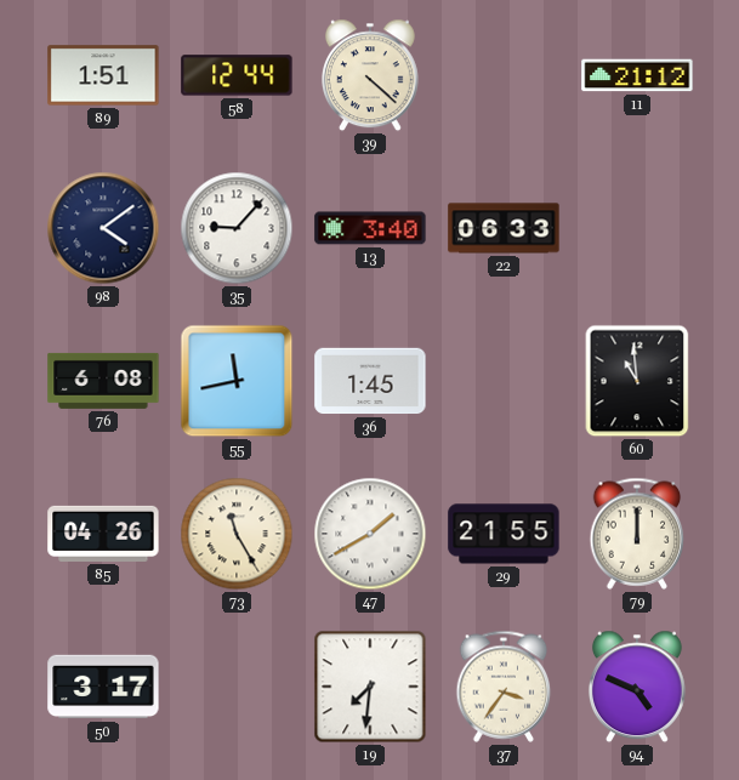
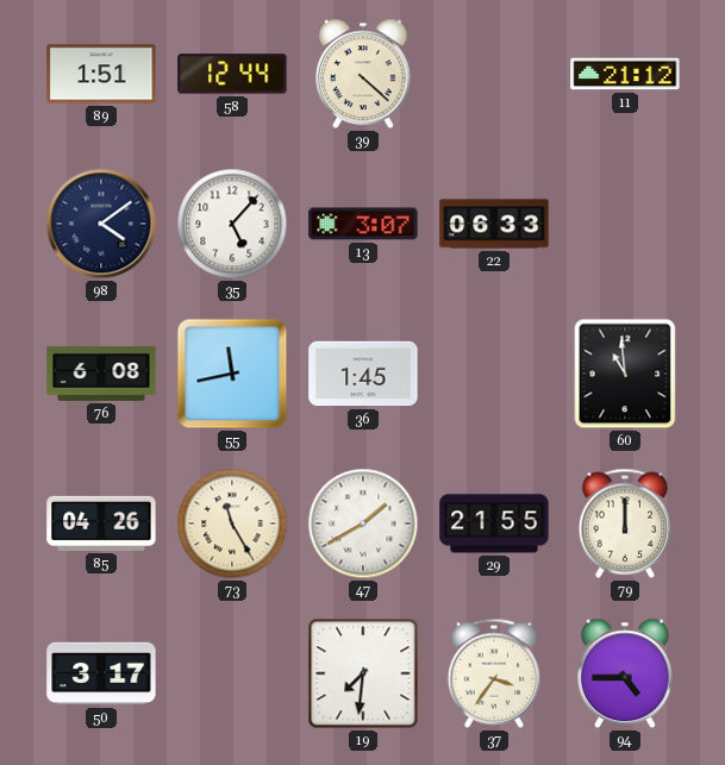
35: 9:07 -> 5:07
13: 3:40 -> 3:07
94: 4:49 -> 4:45
